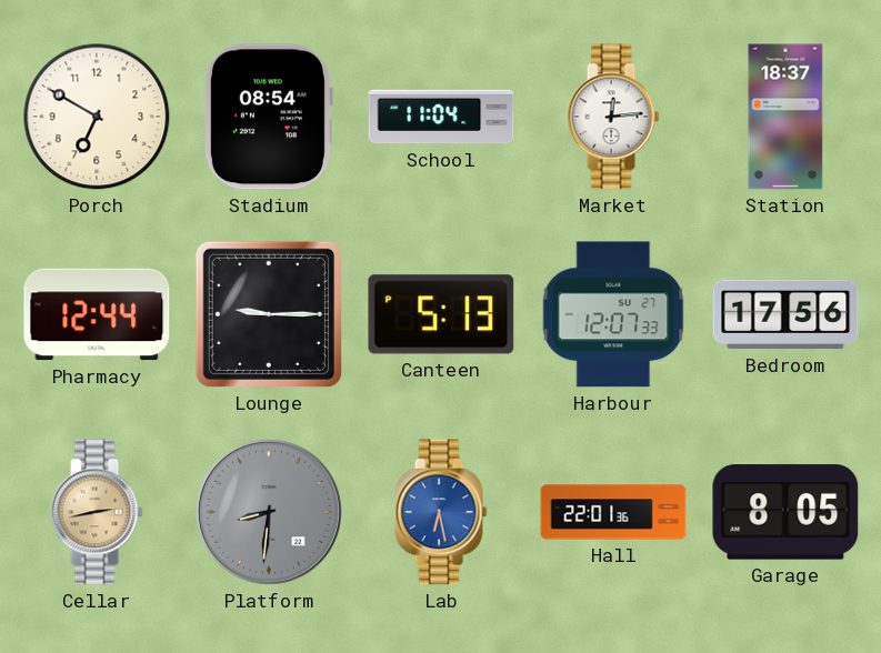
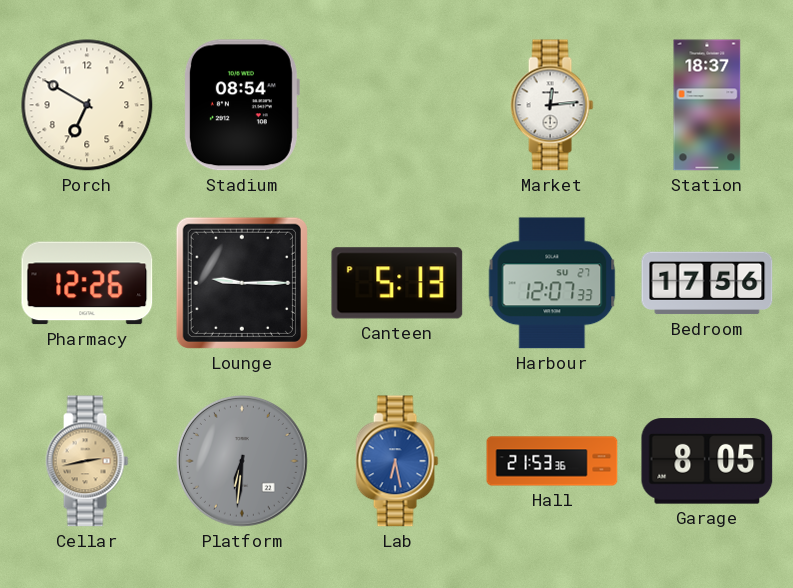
School: 11:04 -> none
Pharmacy: 12:44 -> 12:26
Platform: 8:31 -> 6:31
Hall: 22:01 -> 21:53
